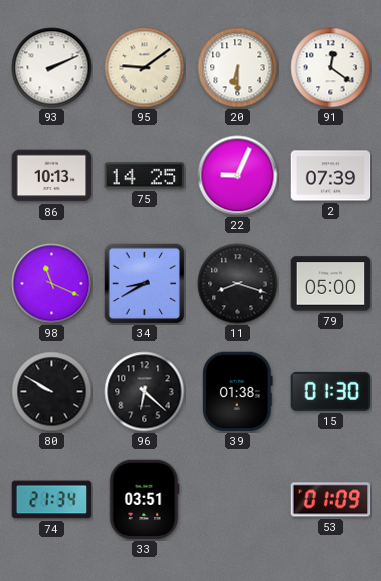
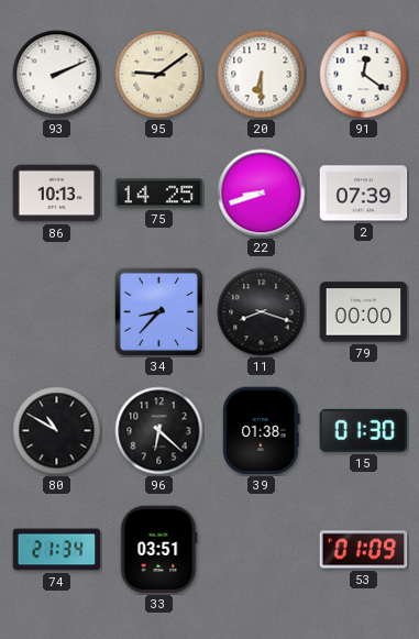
22: 9:04 -> 8:42
98: 11:19 -> none
34: 8:40 -> 8:37
79: 05:00 -> 00:00
80: 9:50 -> 10:50
